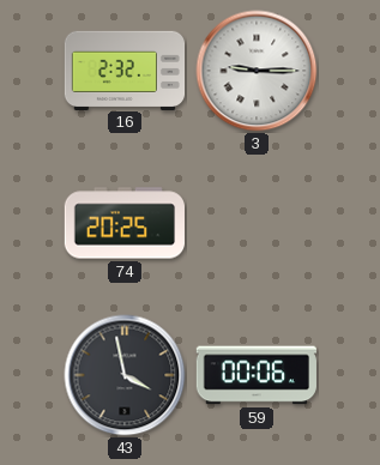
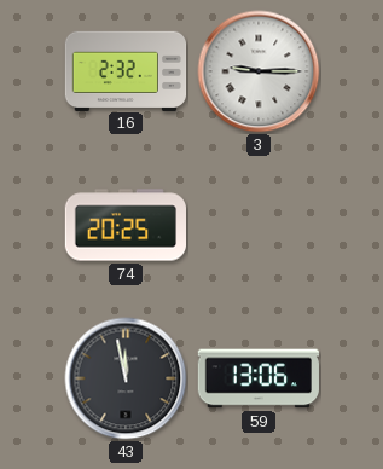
43: 3:58 -> 11:58
59: 00:06 -> 13:06
